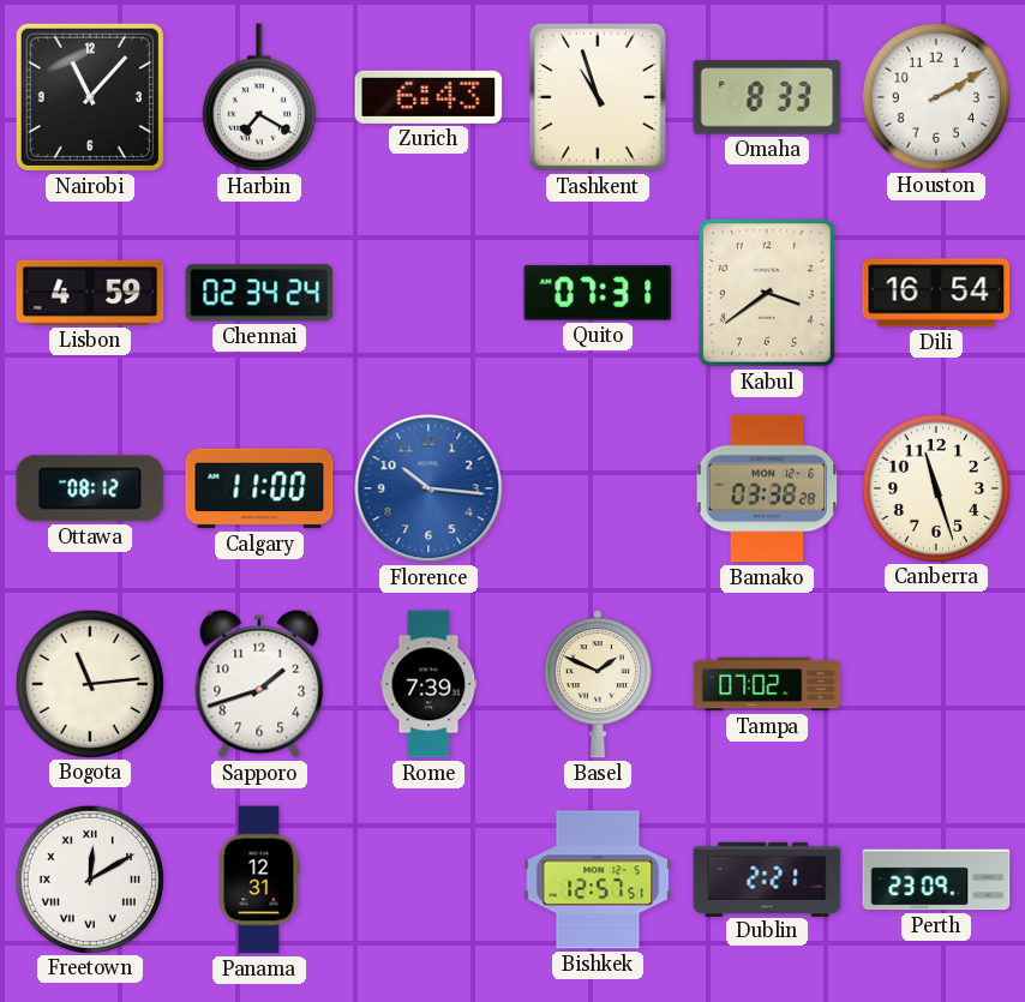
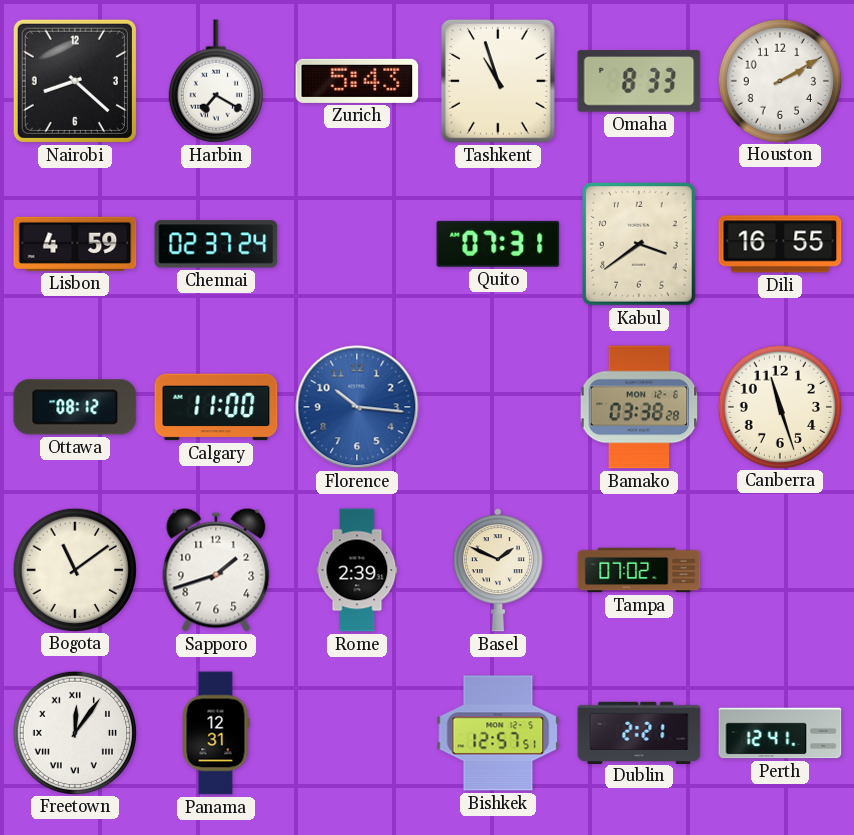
Nairobi: 11:07 -> 8:22
Zurich: 6:43 -> 5:43
Chennai: 02:34 -> 02:37
Dili: 16:54 -> 16:55
Bogota: 11:14 -> 11:09
Rome: 7:39 -> 2:39
Freetown: 12:10 -> 12:06
Perth: 23:09 -> 12:41
